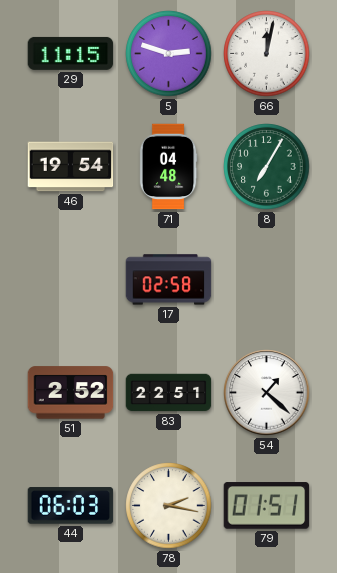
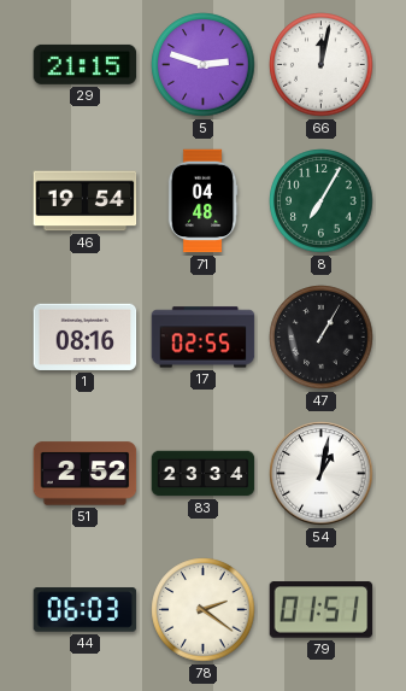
29: 11:15 -> 21:15
1: none -> 08:16
17: 02:58 -> 02:55
47: none -> 1:05
83: 22:51 -> 23:34
54: 1:22 -> 1:02
78: 2:17 -> 2:21
